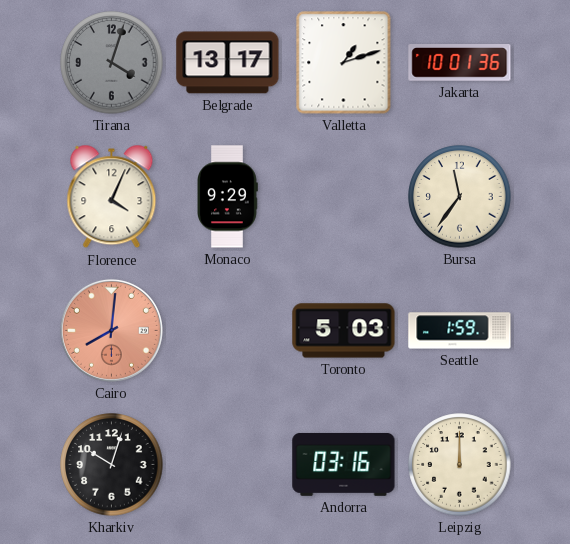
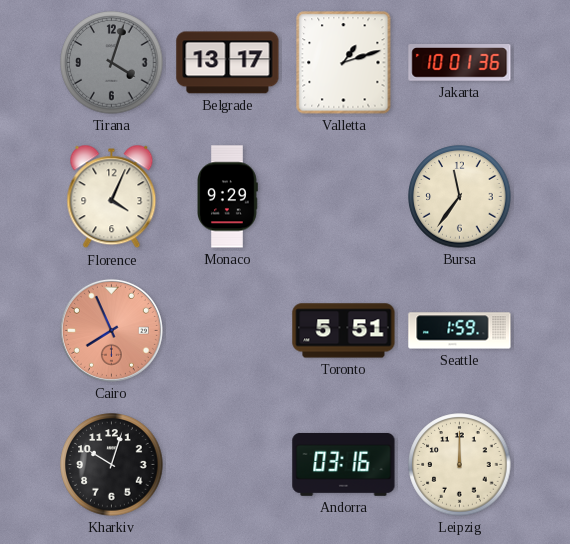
Cairo: 8:01 -> 7:56
Toronto: 5:03 -> 5:51
